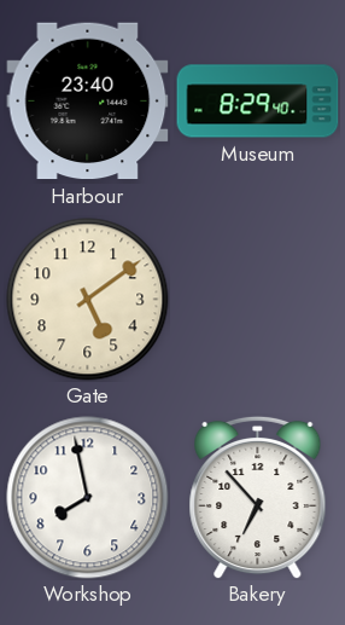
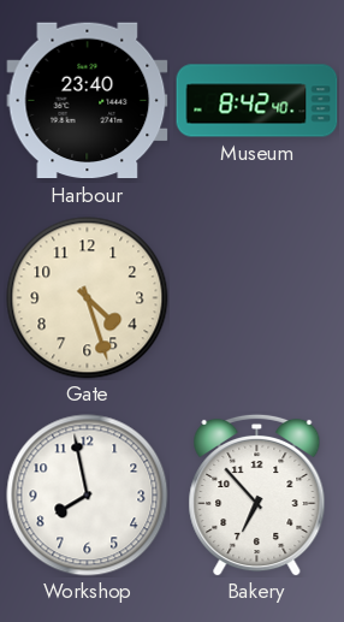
Museum: 8:29 -> 8:42
Gate: 5:09 -> 4:27
